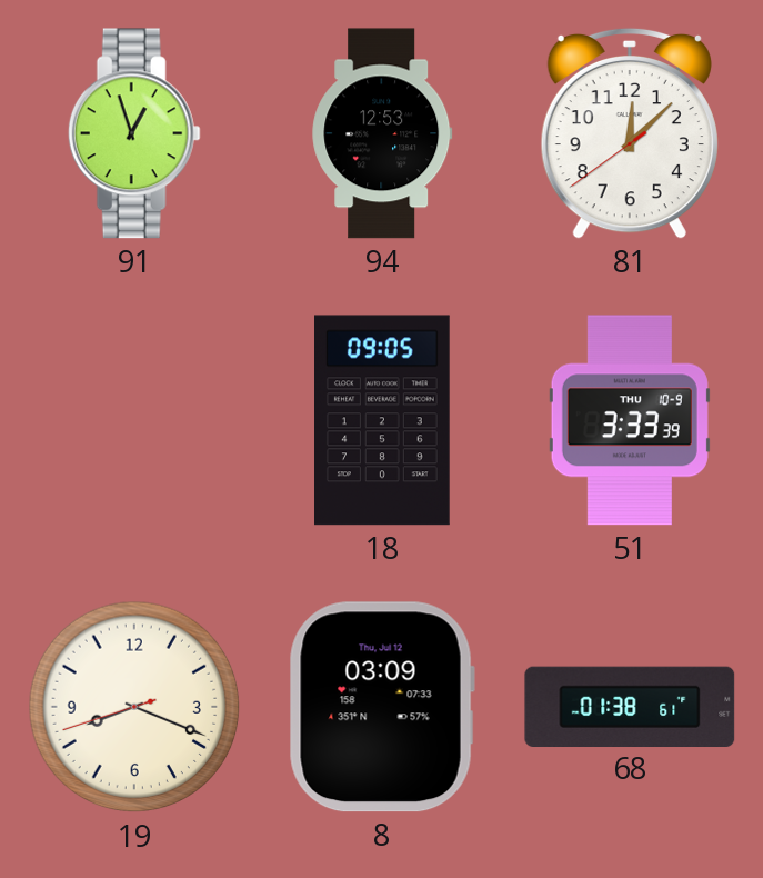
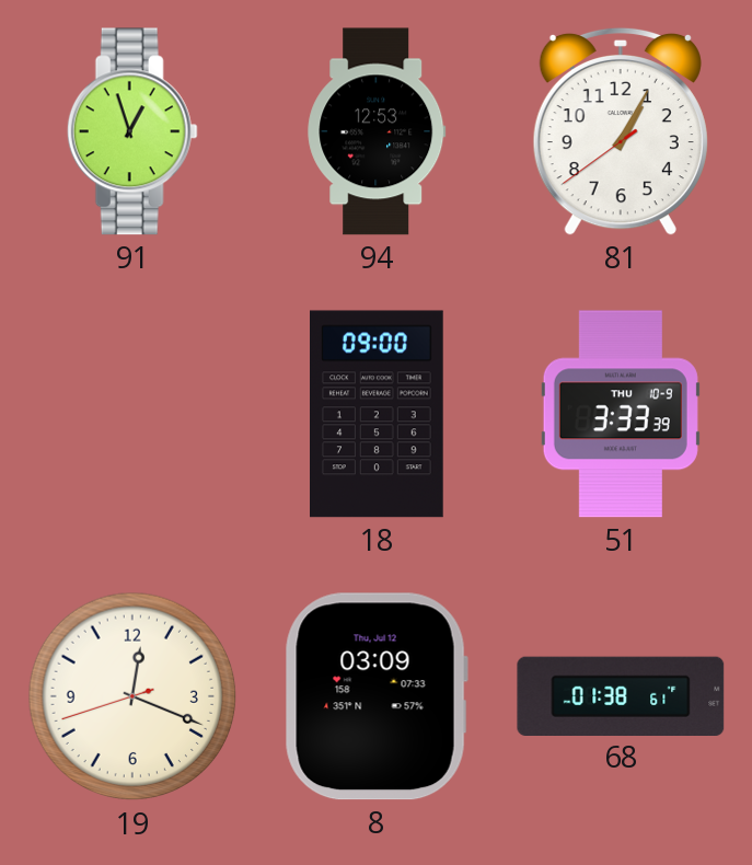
81: 12:07 -> 1:04
18: 09:05 -> 09:00
19: 8:18 -> 12:18
